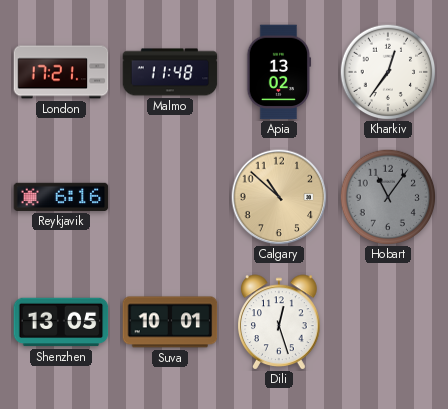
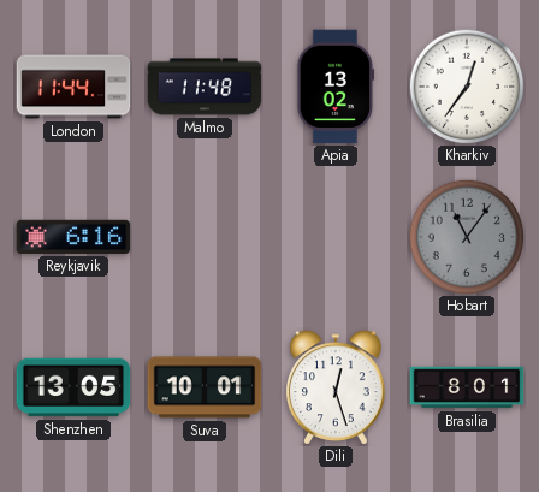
London: 17:21 -> 11:44
Calgary: 10:52 -> none
Brasilia: none -> 8:01
